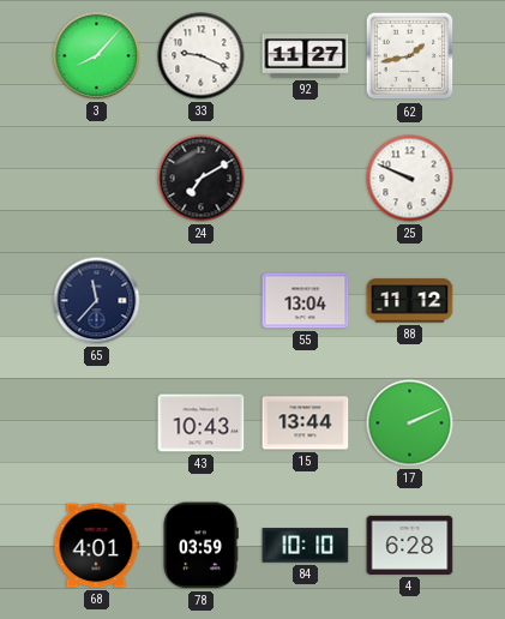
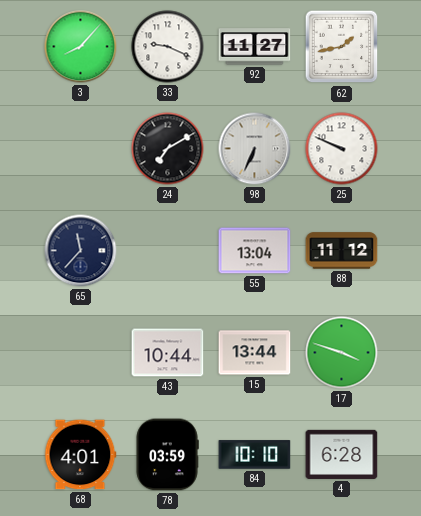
98: none -> 6:34
43: 10:43 -> 10:44
17: 2:11 -> 3:48
